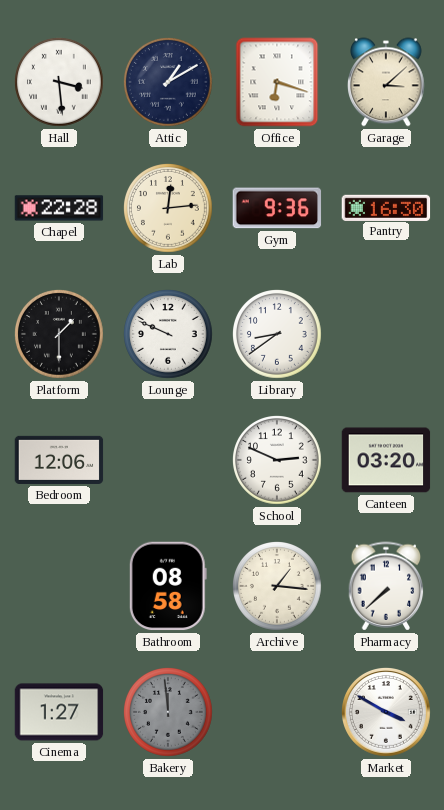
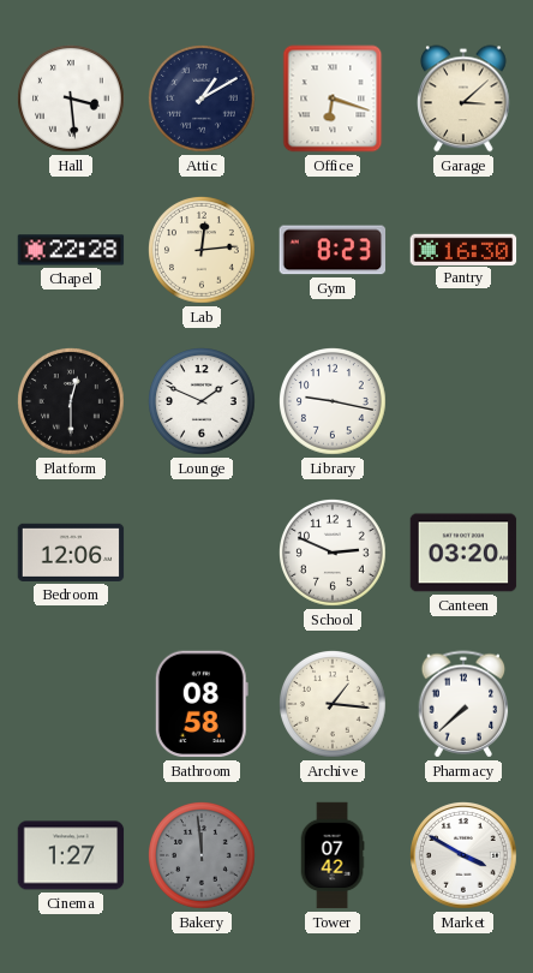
Gym: 9:36 -> 8:23
Platform: 1:30 -> 12:30
Lounge: 9:49 -> 1:49
Library: 8:39 -> 9:17
Tower: none -> 07:42
